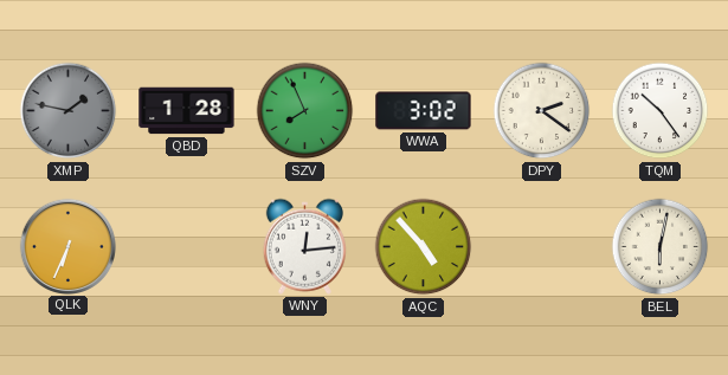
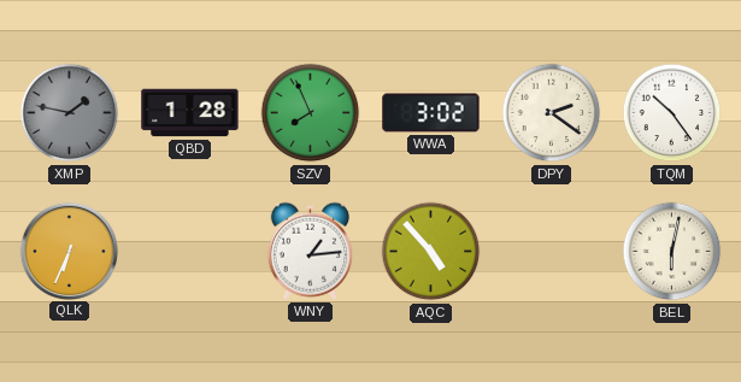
WNY: 12:14 -> 1:14
